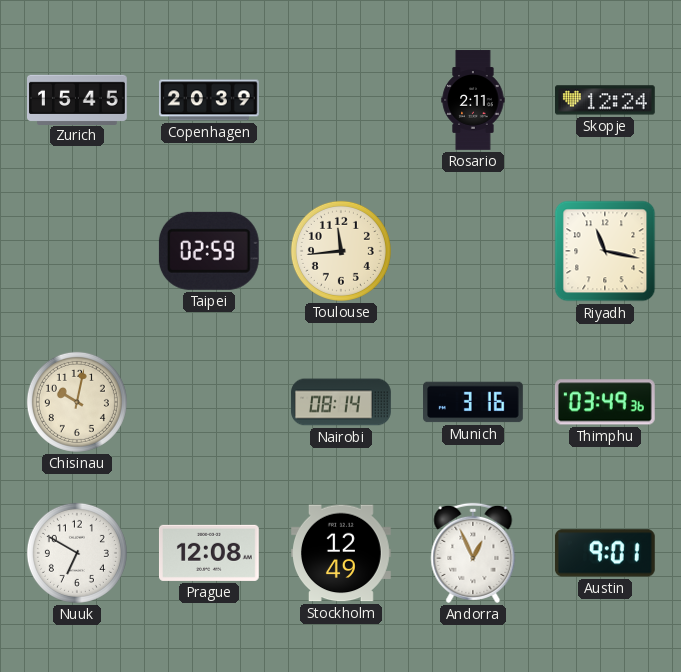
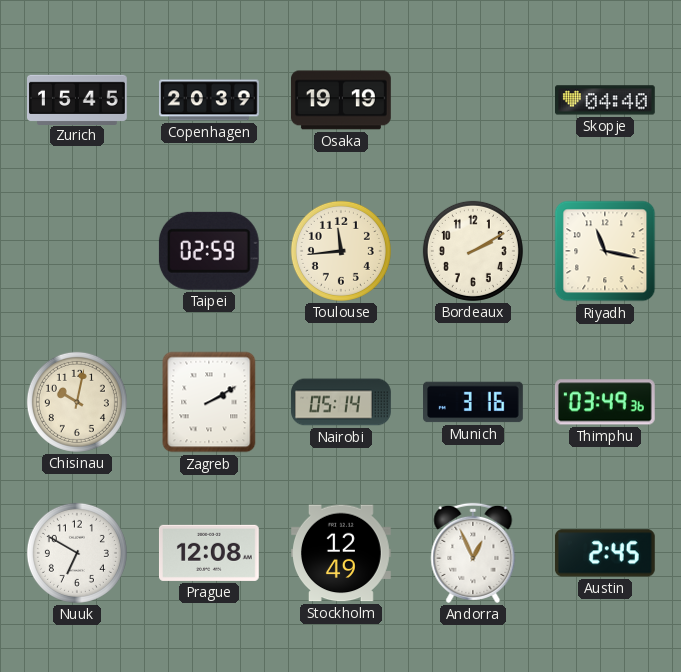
Osaka: none -> 19:19
Rosario: 2:11 -> none
Skopje: 12:24 -> 04:40
Bordeaux: none -> 2:10
Zagreb: none -> 2:10
Nairobi: 08:14 -> 05:14
Austin: 9:01 -> 2:45
